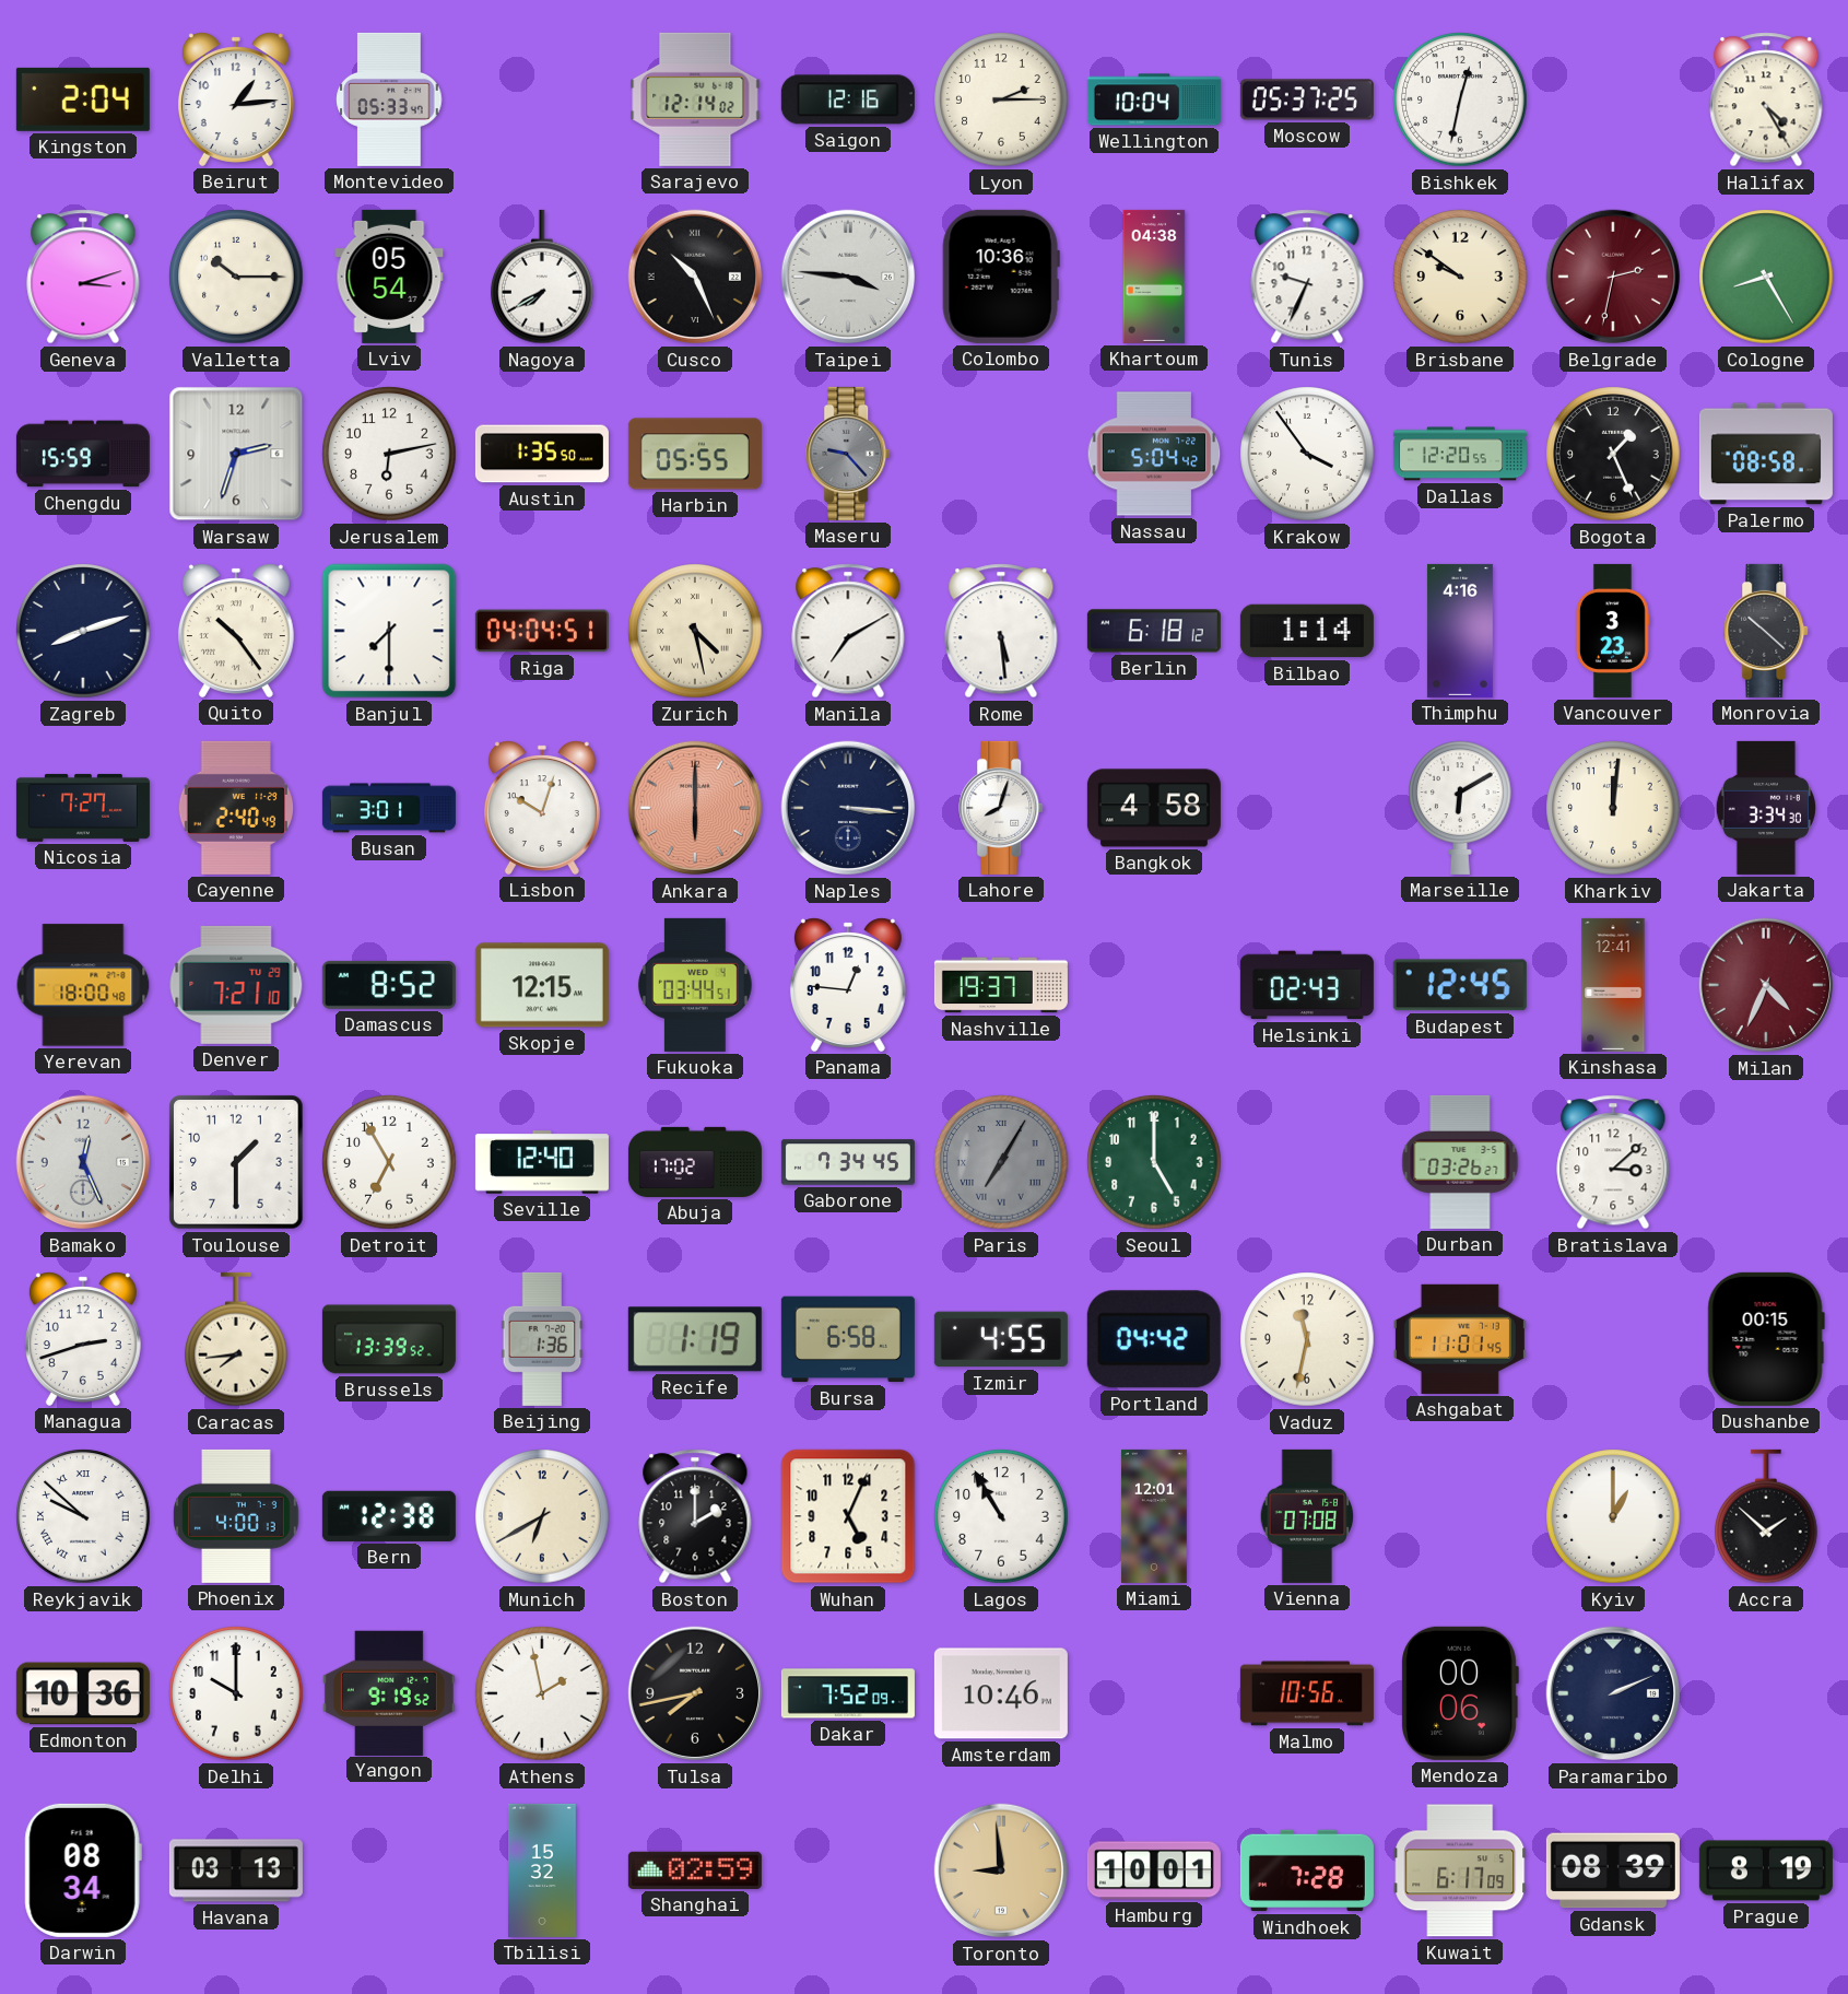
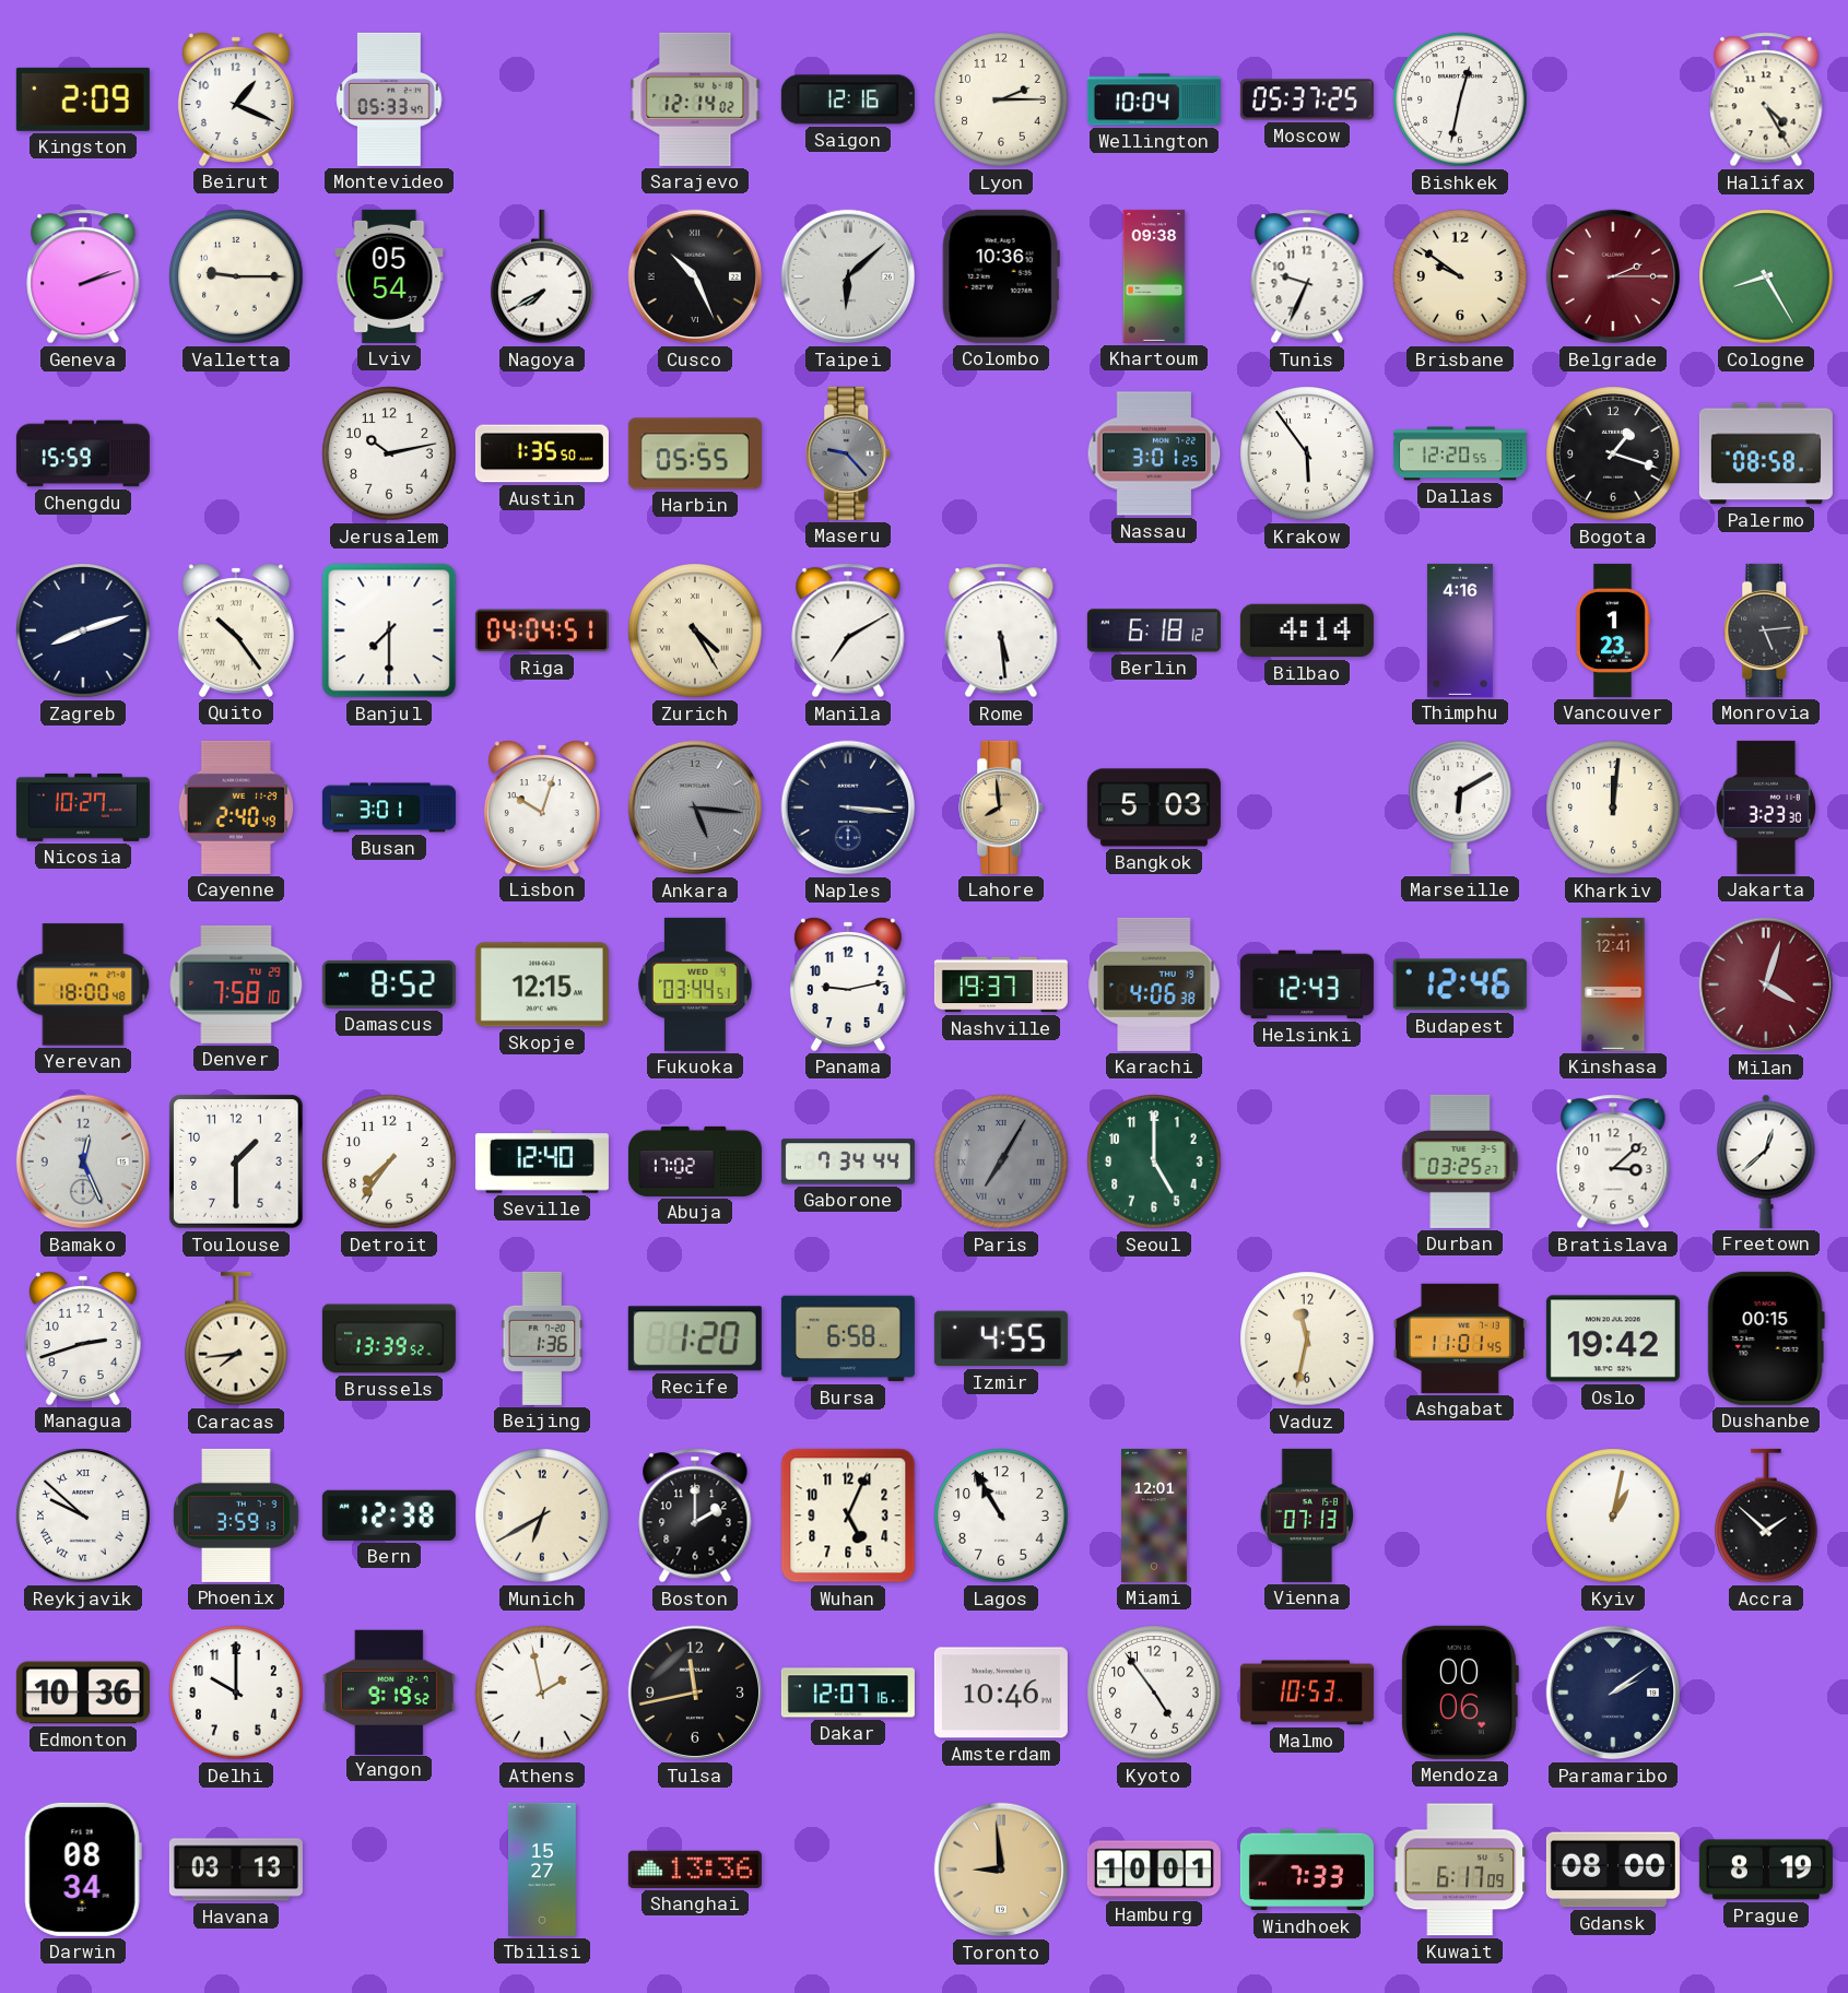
Kingston: 2:04 -> 2:09
Beirut: 1:14 -> 1:19
Geneva: 3:12 -> 2:12
Valletta: 10:15 -> 9:15
Taipei: 3:46 -> 6:08
Khartoum: 04:38 -> 09:38
Belgrade: 2:32 -> 2:15
Warsaw: 2:33 -> none
Jerusalem: 6:13 -> 10:13
Nassau: 5:04 -> 3:01
Krakow: 3:54 -> 5:54
Bogota: 1:26 -> 1:18
Zurich: 4:28 -> 4:25
Bilbao: 1:14 -> 4:14
Vancouver: 3:23 -> 1:23
Monrovia: 10:22 -> 5:14
Nicosia: 7:27 -> 10:27
Ankara: 6:00 -> 5:16
Ankara dial: salmon -> grey
Lahore: 8:03 -> 7:59
Lahore dial: white -> champagne
Bangkok: 4:58 -> 5:03
Jakarta: 3:34 -> 3:23
Denver: 7:21 -> 7:58
Panama: 12:46 -> 9:13
Karachi: none -> 4:06
Helsinki: 02:43 -> 12:43
Budapest: 12:45 -> 12:46
Milan: 4:34 -> 4:03
Detroit: 6:55 -> 7:36
Gaborone: 7:34:45 -> 7:34:44
Durban: 03:26 -> 03:25
Freetown: none -> 12:38
Recife: 1:19 -> 1:20
Portland: 04:42 -> none
Oslo: none -> 19:42
Phoenix: 4:00 -> 3:59
Vienna: 07:08 -> 07:13
Kyiv: 1:00 -> 1:02
Tulsa: 7:43 -> 11:43
Dakar: 7:52 -> 12:07
Kyoto: none -> 4:54
Malmo: 10:56 -> 10:53
Paramaribo: 2:11 -> 2:09
Tbilisi: 15:32 -> 15:27
Shanghai: 02:59 -> 13:36
Windhoek: 7:28 -> 7:33
Gdansk: 08:39 -> 08:00
